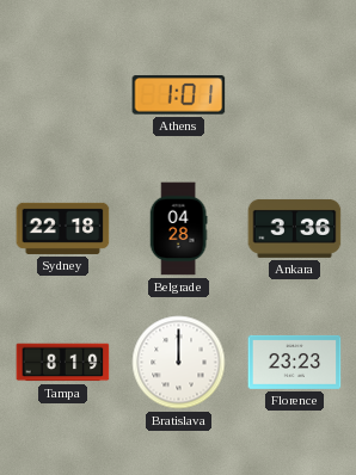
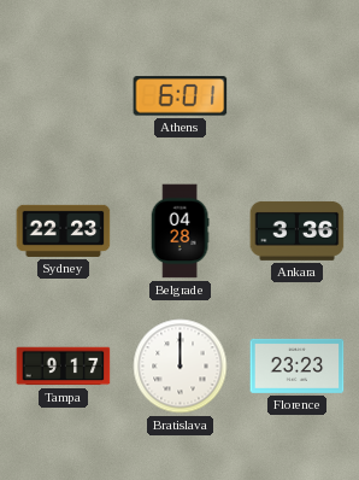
Athens: 1:01 -> 6:01
Sydney: 22:18 -> 22:23
Tampa: 8:19 -> 9:17
